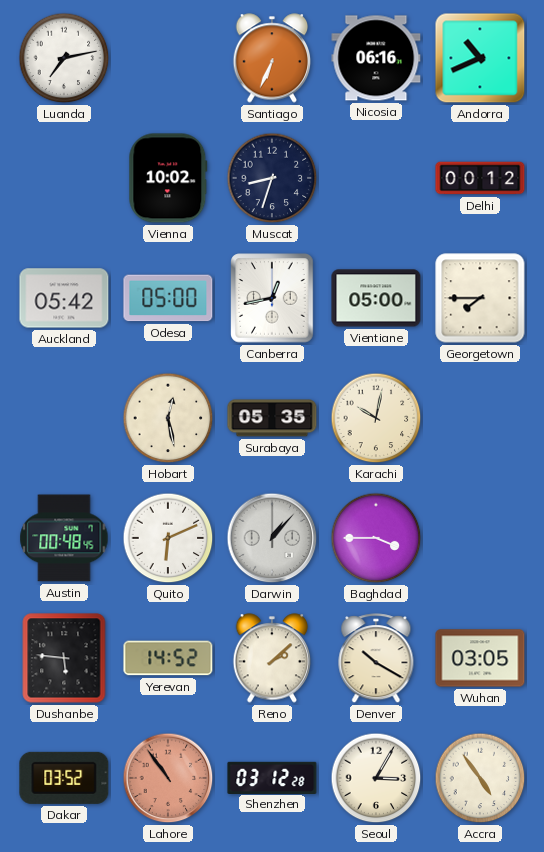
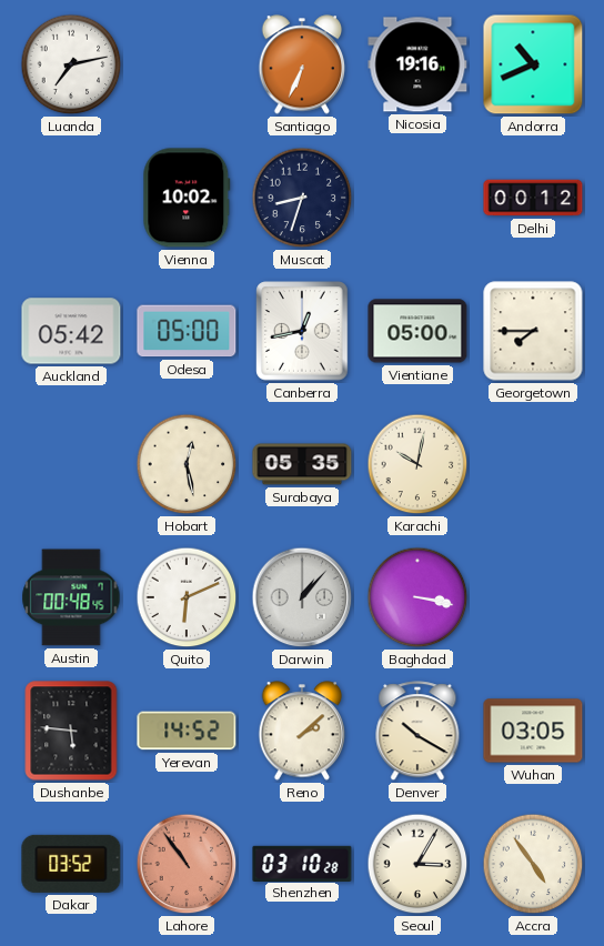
Nicosia: 06:16 -> 19:16
Baghdad: 3:45 -> 3:17
Shenzhen: 03:12 -> 03:10
